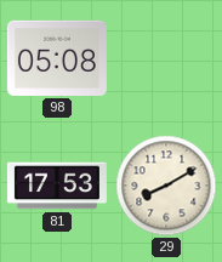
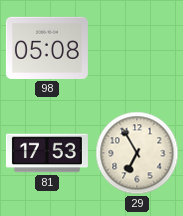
29: 8:10 -> 6:55
